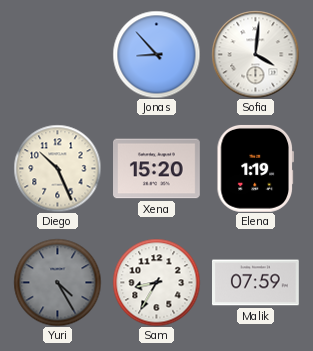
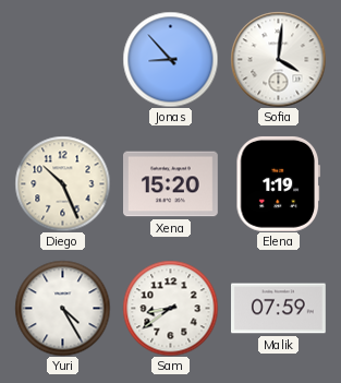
Yuri dial: grey -> white
Sam: 8:35 -> 8:39
